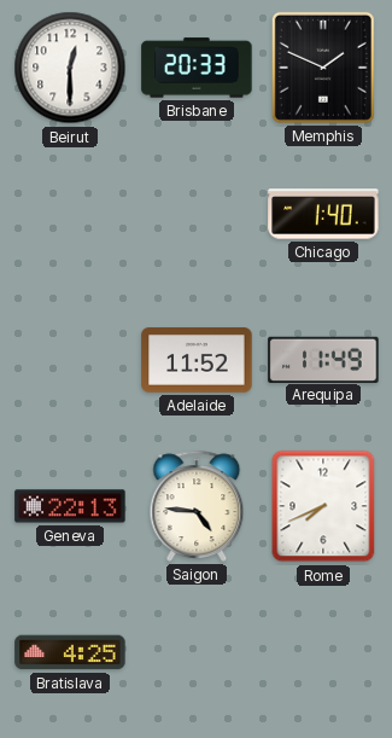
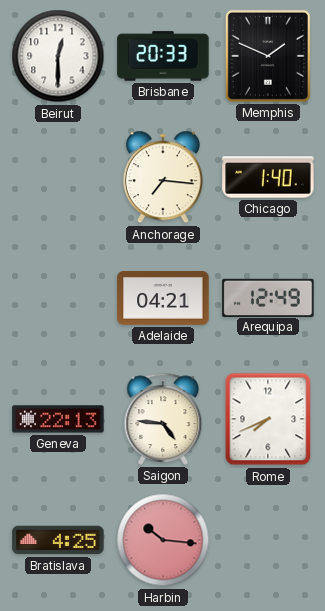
Anchorage: none -> 7:16
Adelaide: 11:52 -> 04:21
Arequipa: 11:49 -> 12:49
Harbin: none -> 10:16
